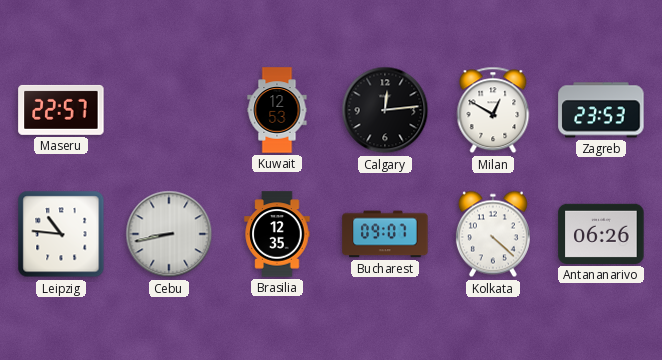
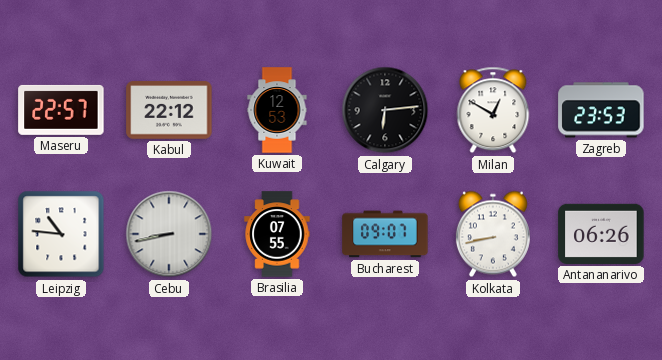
Kabul: none -> 22:12
Calgary: 12:14 -> 6:14
Brasilia: 12:35 -> 07:55
Kolkata: 4:22 -> 8:43
